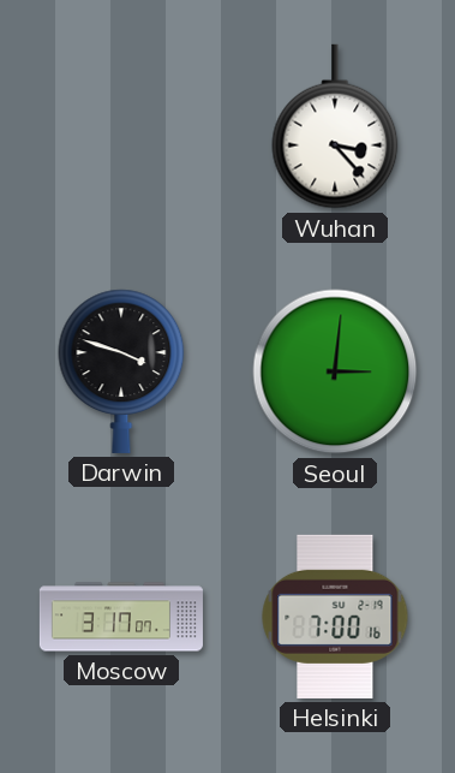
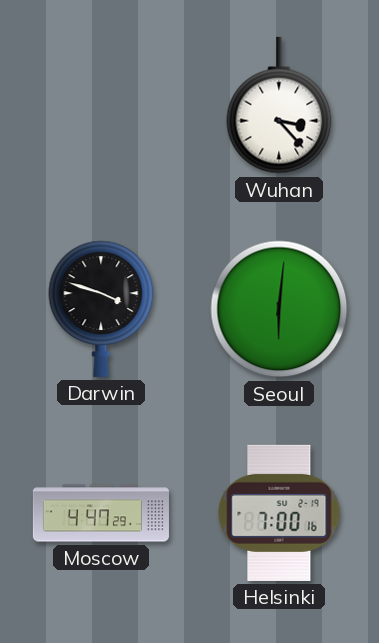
Seoul: 3:01 -> 6:01
Moscow: 3:17 -> 4:47
